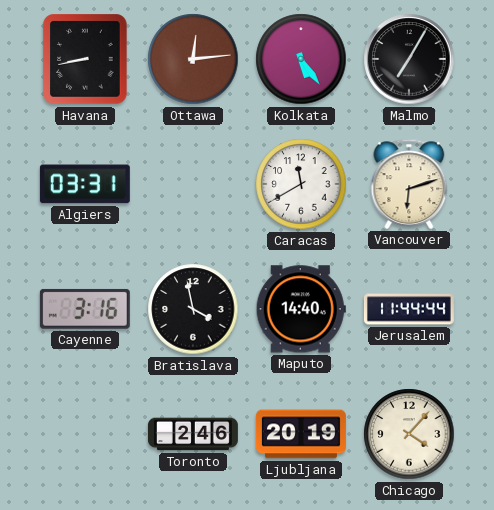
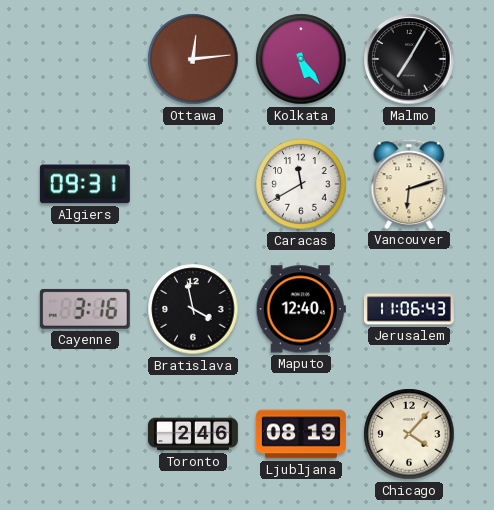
Havana: 8:43 -> none
Algiers: 03:31 -> 09:31
Maputo: 14:40 -> 12:40
Jerusalem: 11:44 -> 11:06
Ljubljana: 20:19 -> 08:19
